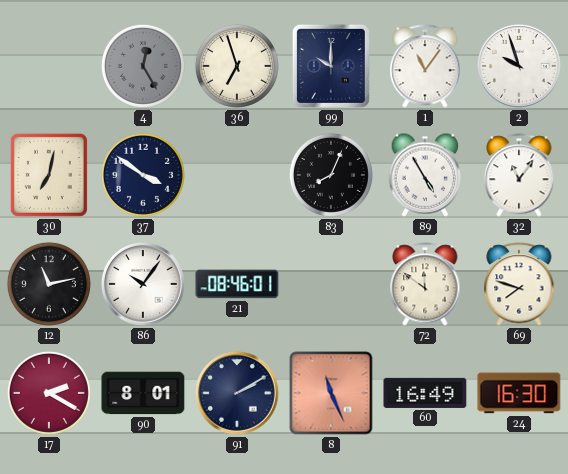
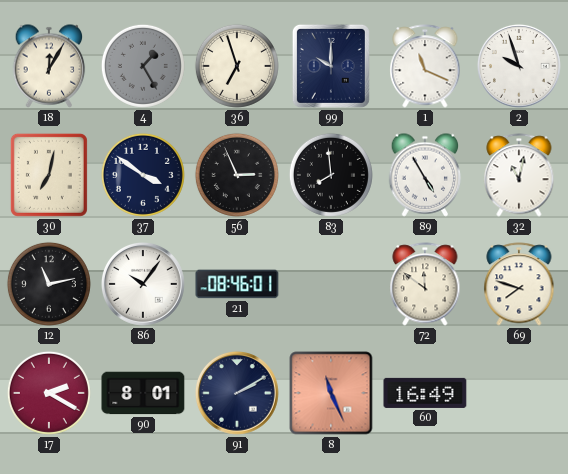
18: none -> 12:05
4: 12:25 -> 1:25
1: 11:06 -> 11:19
56: none -> 2:56
83: 8:04 -> 7:59
32: 11:06 -> 11:02
24: 16:30 -> none
